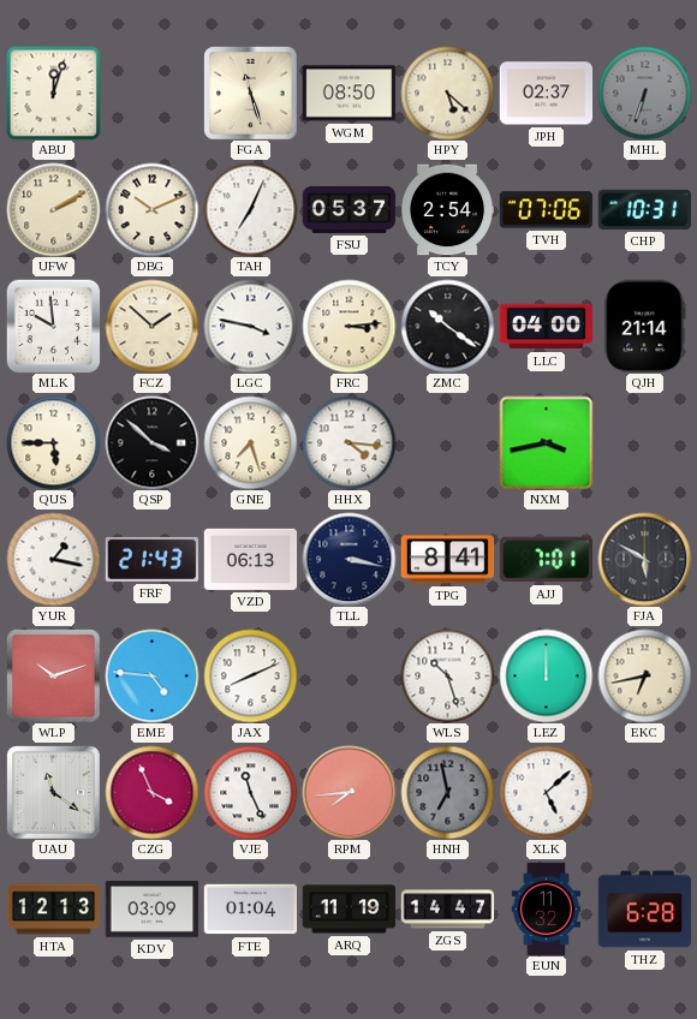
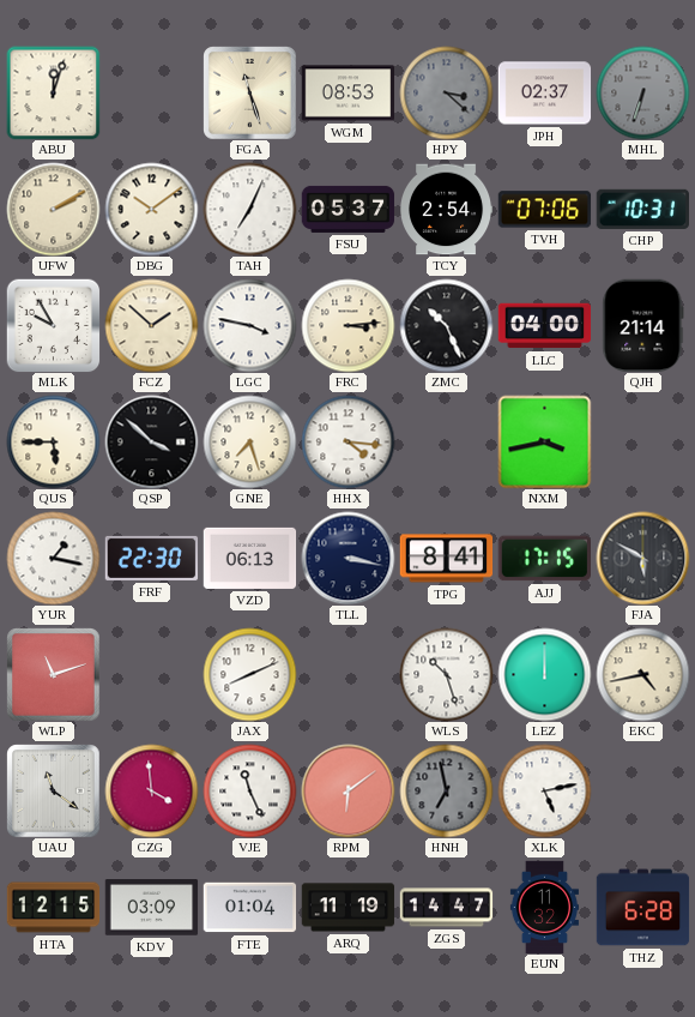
WGM: 08:50 -> 08:53
HPY: 5:22 -> 3:22
HPY dial: cream -> grey
DBG: 10:11 -> 10:09
MLK: 9:59 -> 9:55
ZMC: 10:21 -> 10:26
FRF: 21:43 -> 22:30
AJJ: 7:01 -> 17:15
WLP: 10:12 -> 11:12
EME: 4:46 -> none
EKC: 6:43 -> 4:43
CZG: 3:56 -> 3:59
RPM: 7:44 -> 6:09
XLK: 5:08 -> 5:13
HTA: 12:13 -> 12:15
